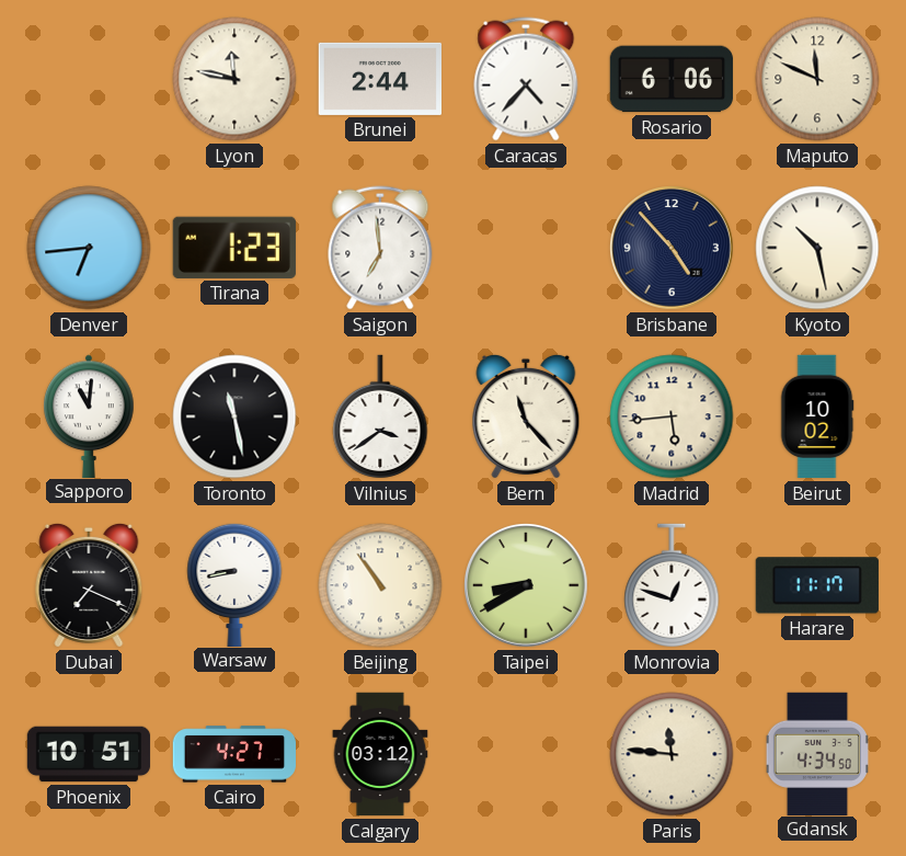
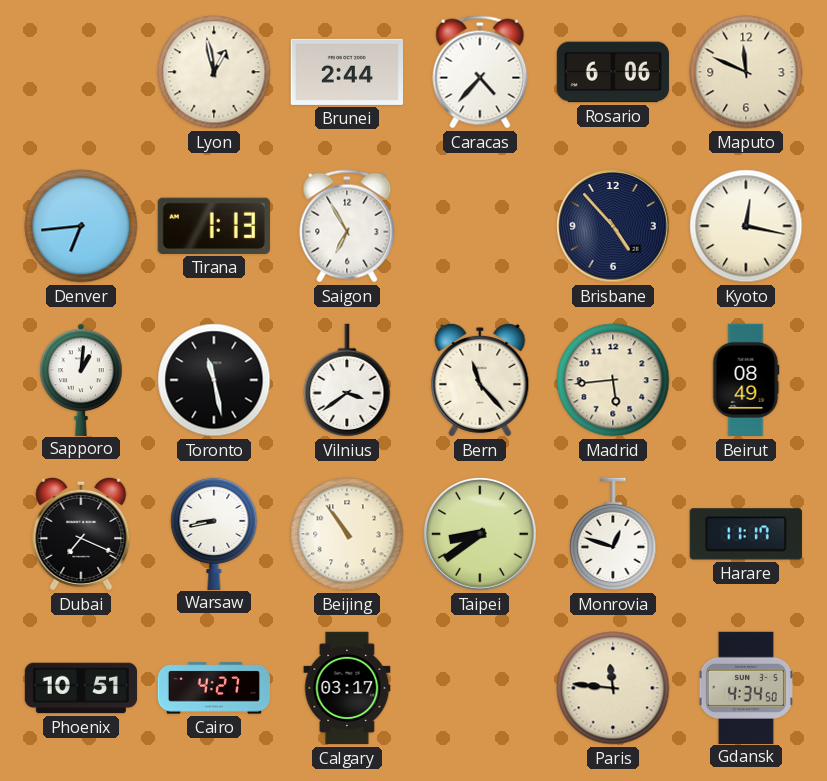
Lyon: 11:47 -> 12:58
Tirana: 1:23 -> 1:13
Saigon: 6:59 -> 6:55
Kyoto: 10:28 -> 12:17
Sapporo: 11:01 -> 1:01
Beirut: 10:02 -> 08:49
Taipei: 8:40 -> 8:39
Calgary: 03:12 -> 03:17
